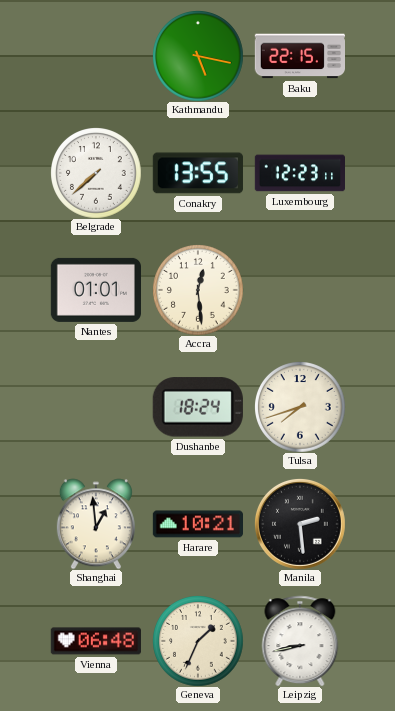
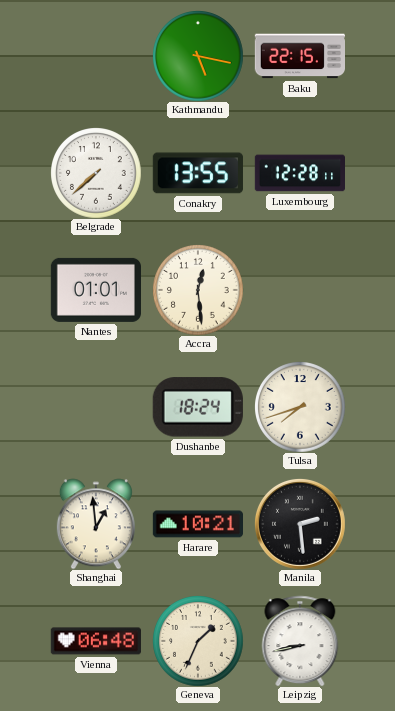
Luxembourg: 12:23 -> 12:28
